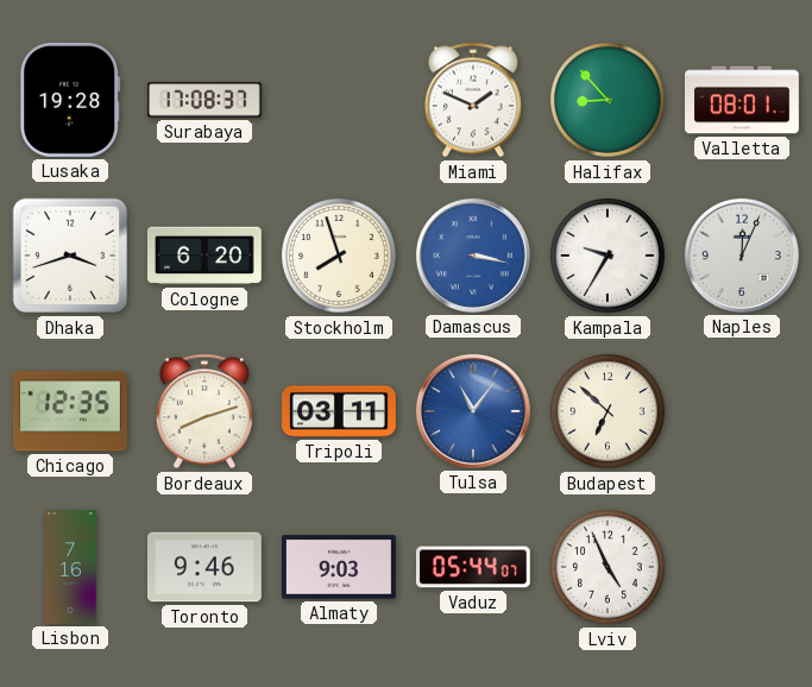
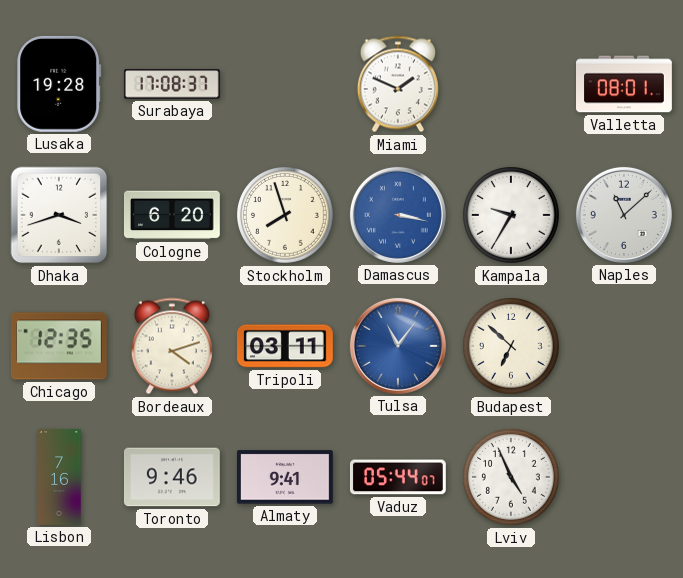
Halifax: 8:53 -> none
Naples: 12:04 -> 11:08
Bordeaux: 8:12 -> 4:12
Almaty: 9:03 -> 9:41
